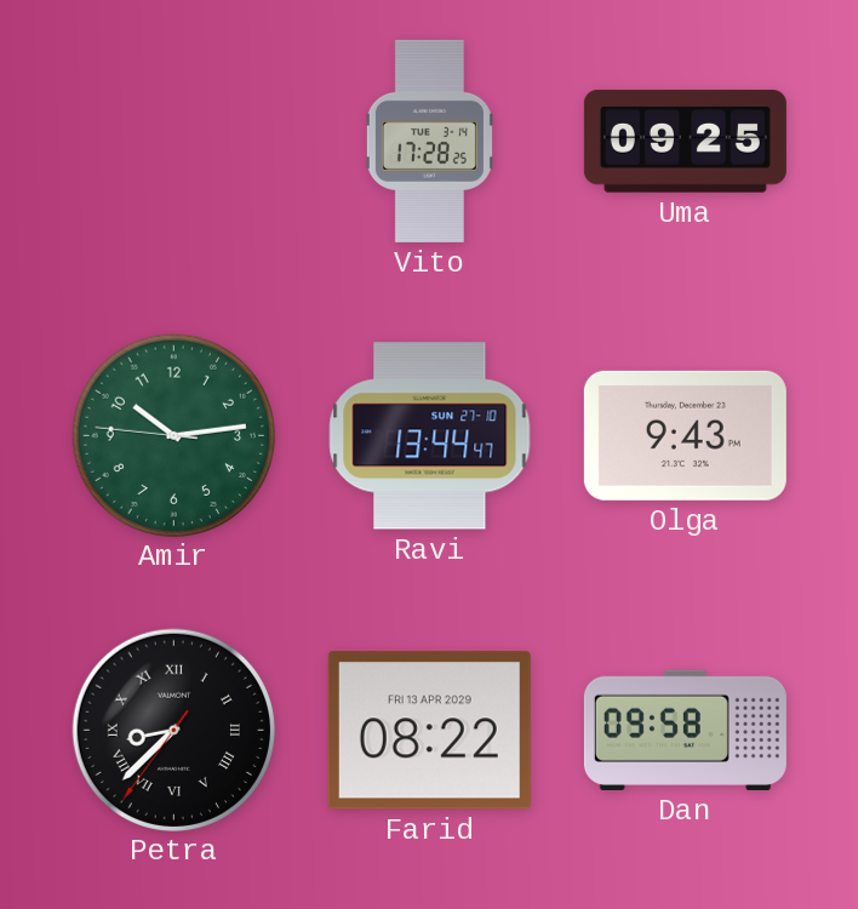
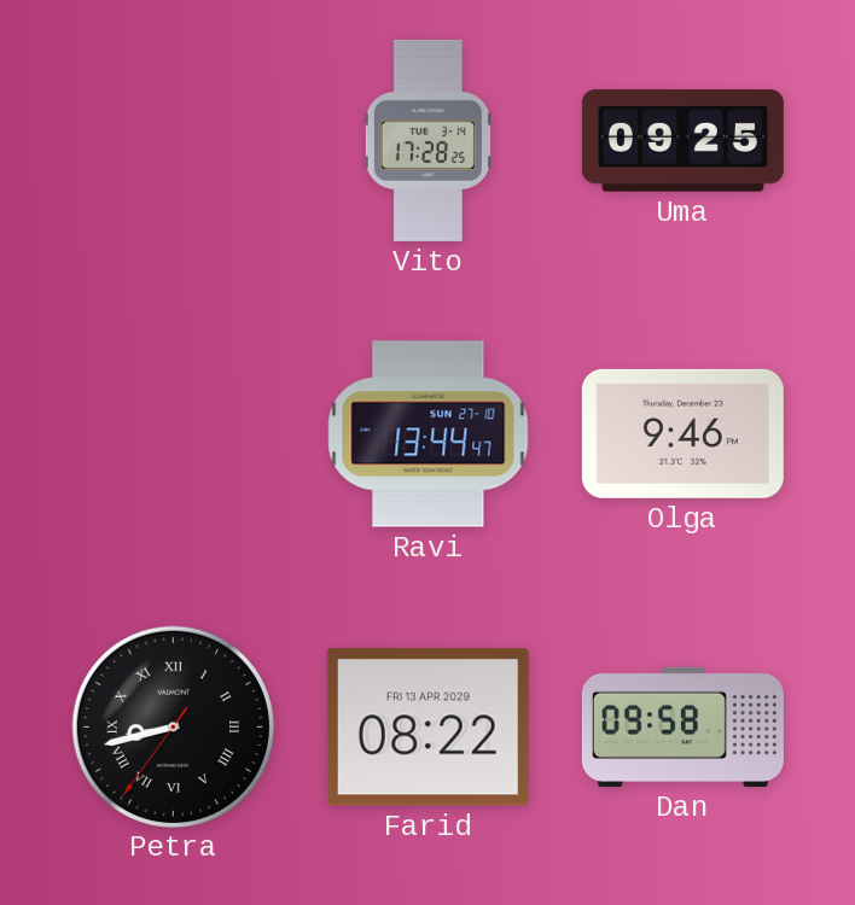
Amir: 10:13 -> none
Olga: 9:43 -> 9:46
Petra: 8:37 -> 8:42
